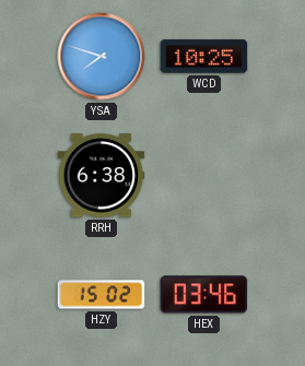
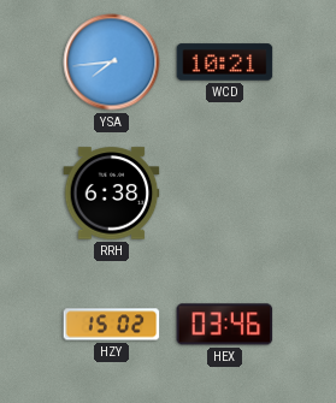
YSA: 7:48 -> 7:44
WCD: 10:25 -> 10:21
